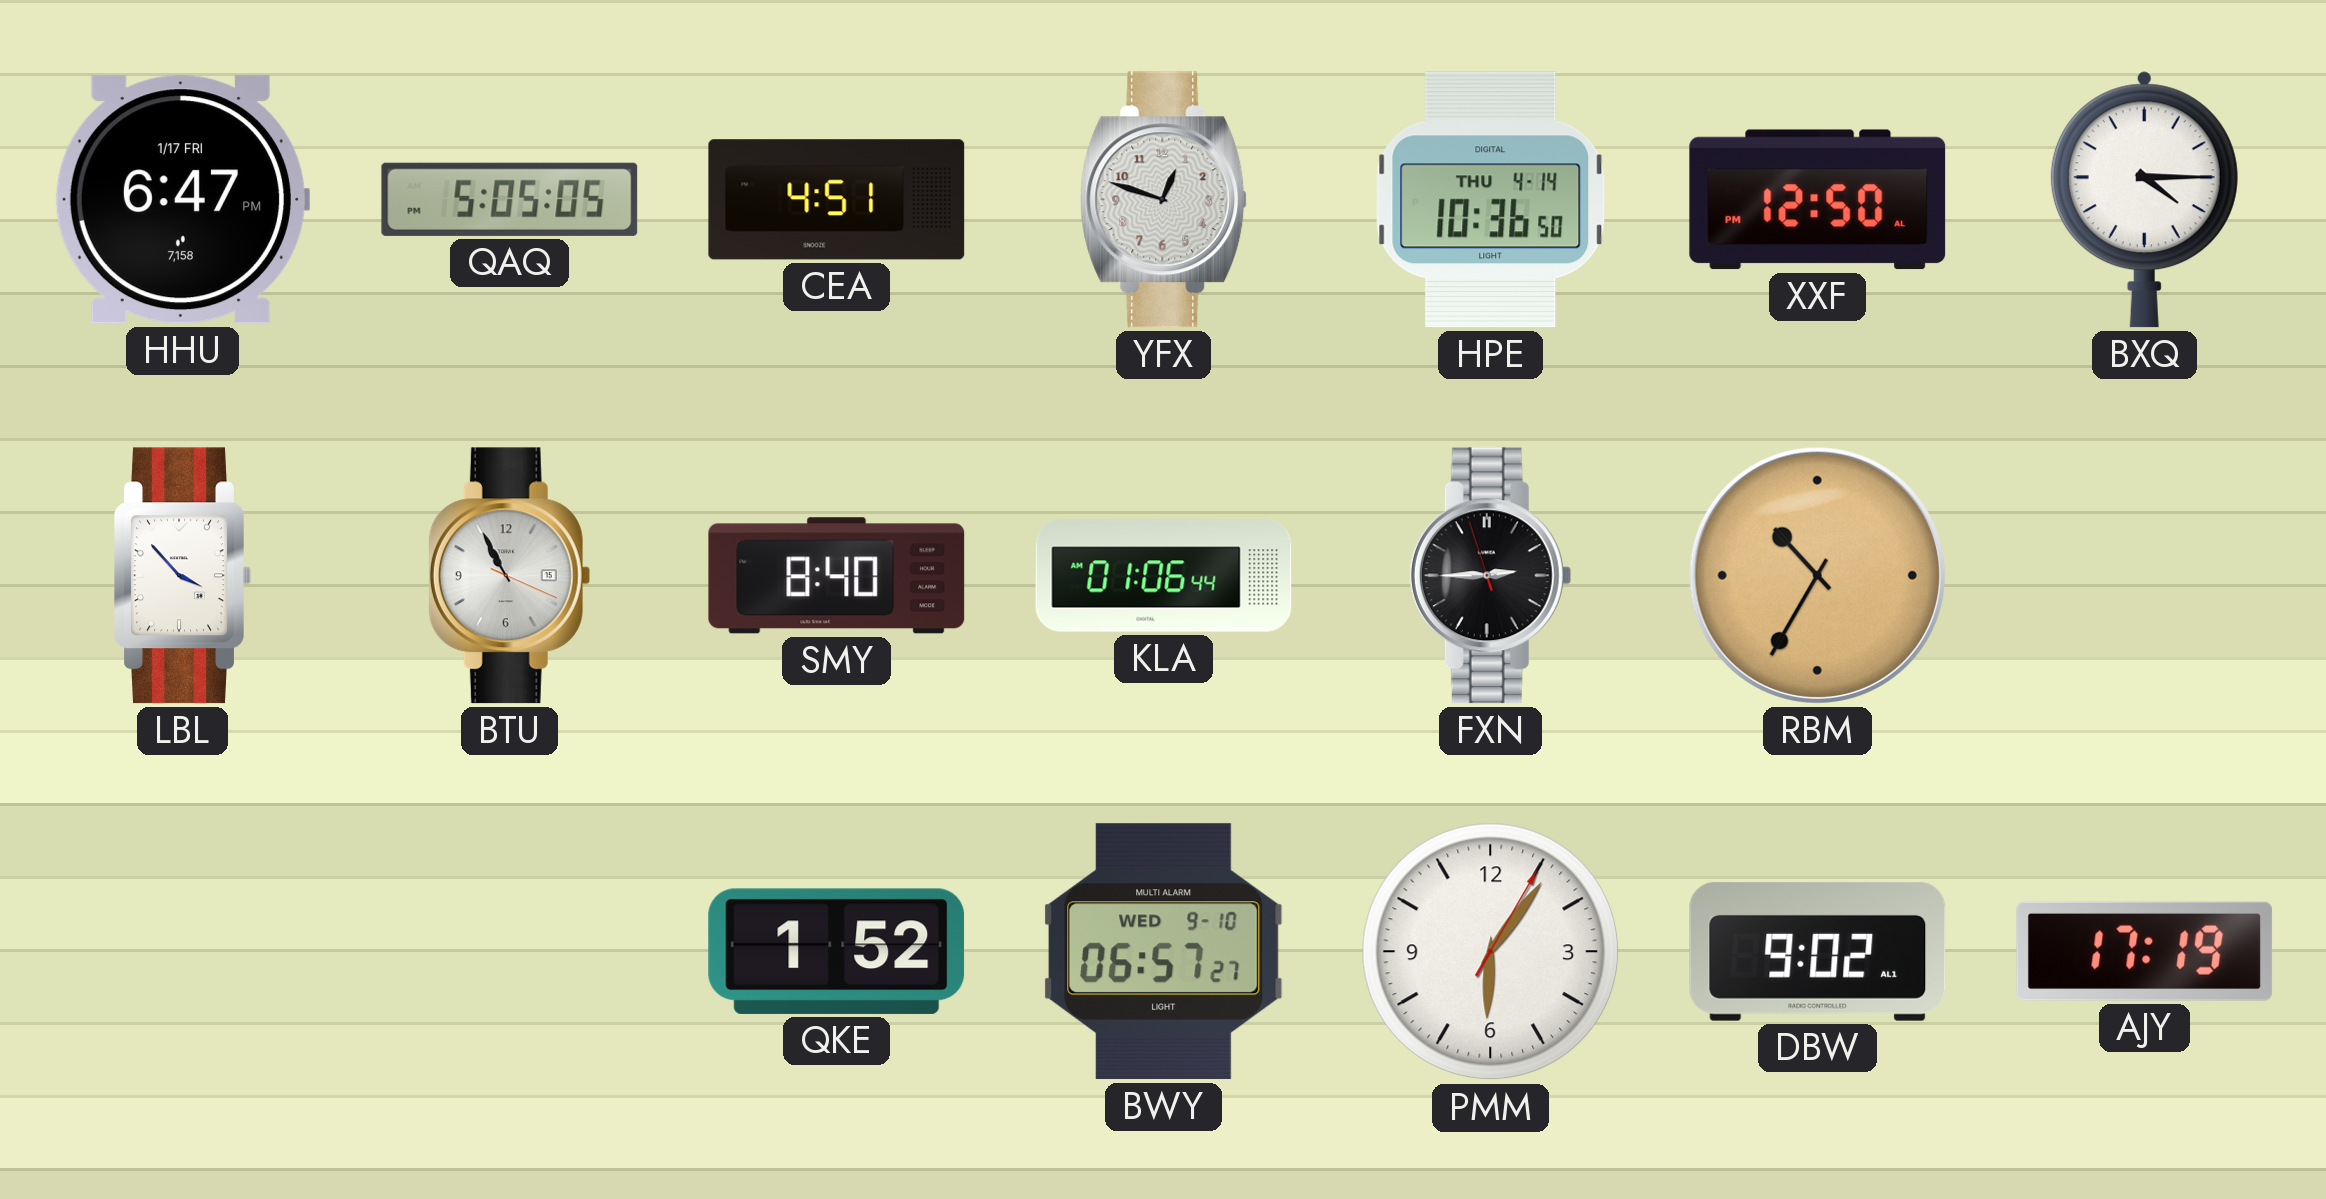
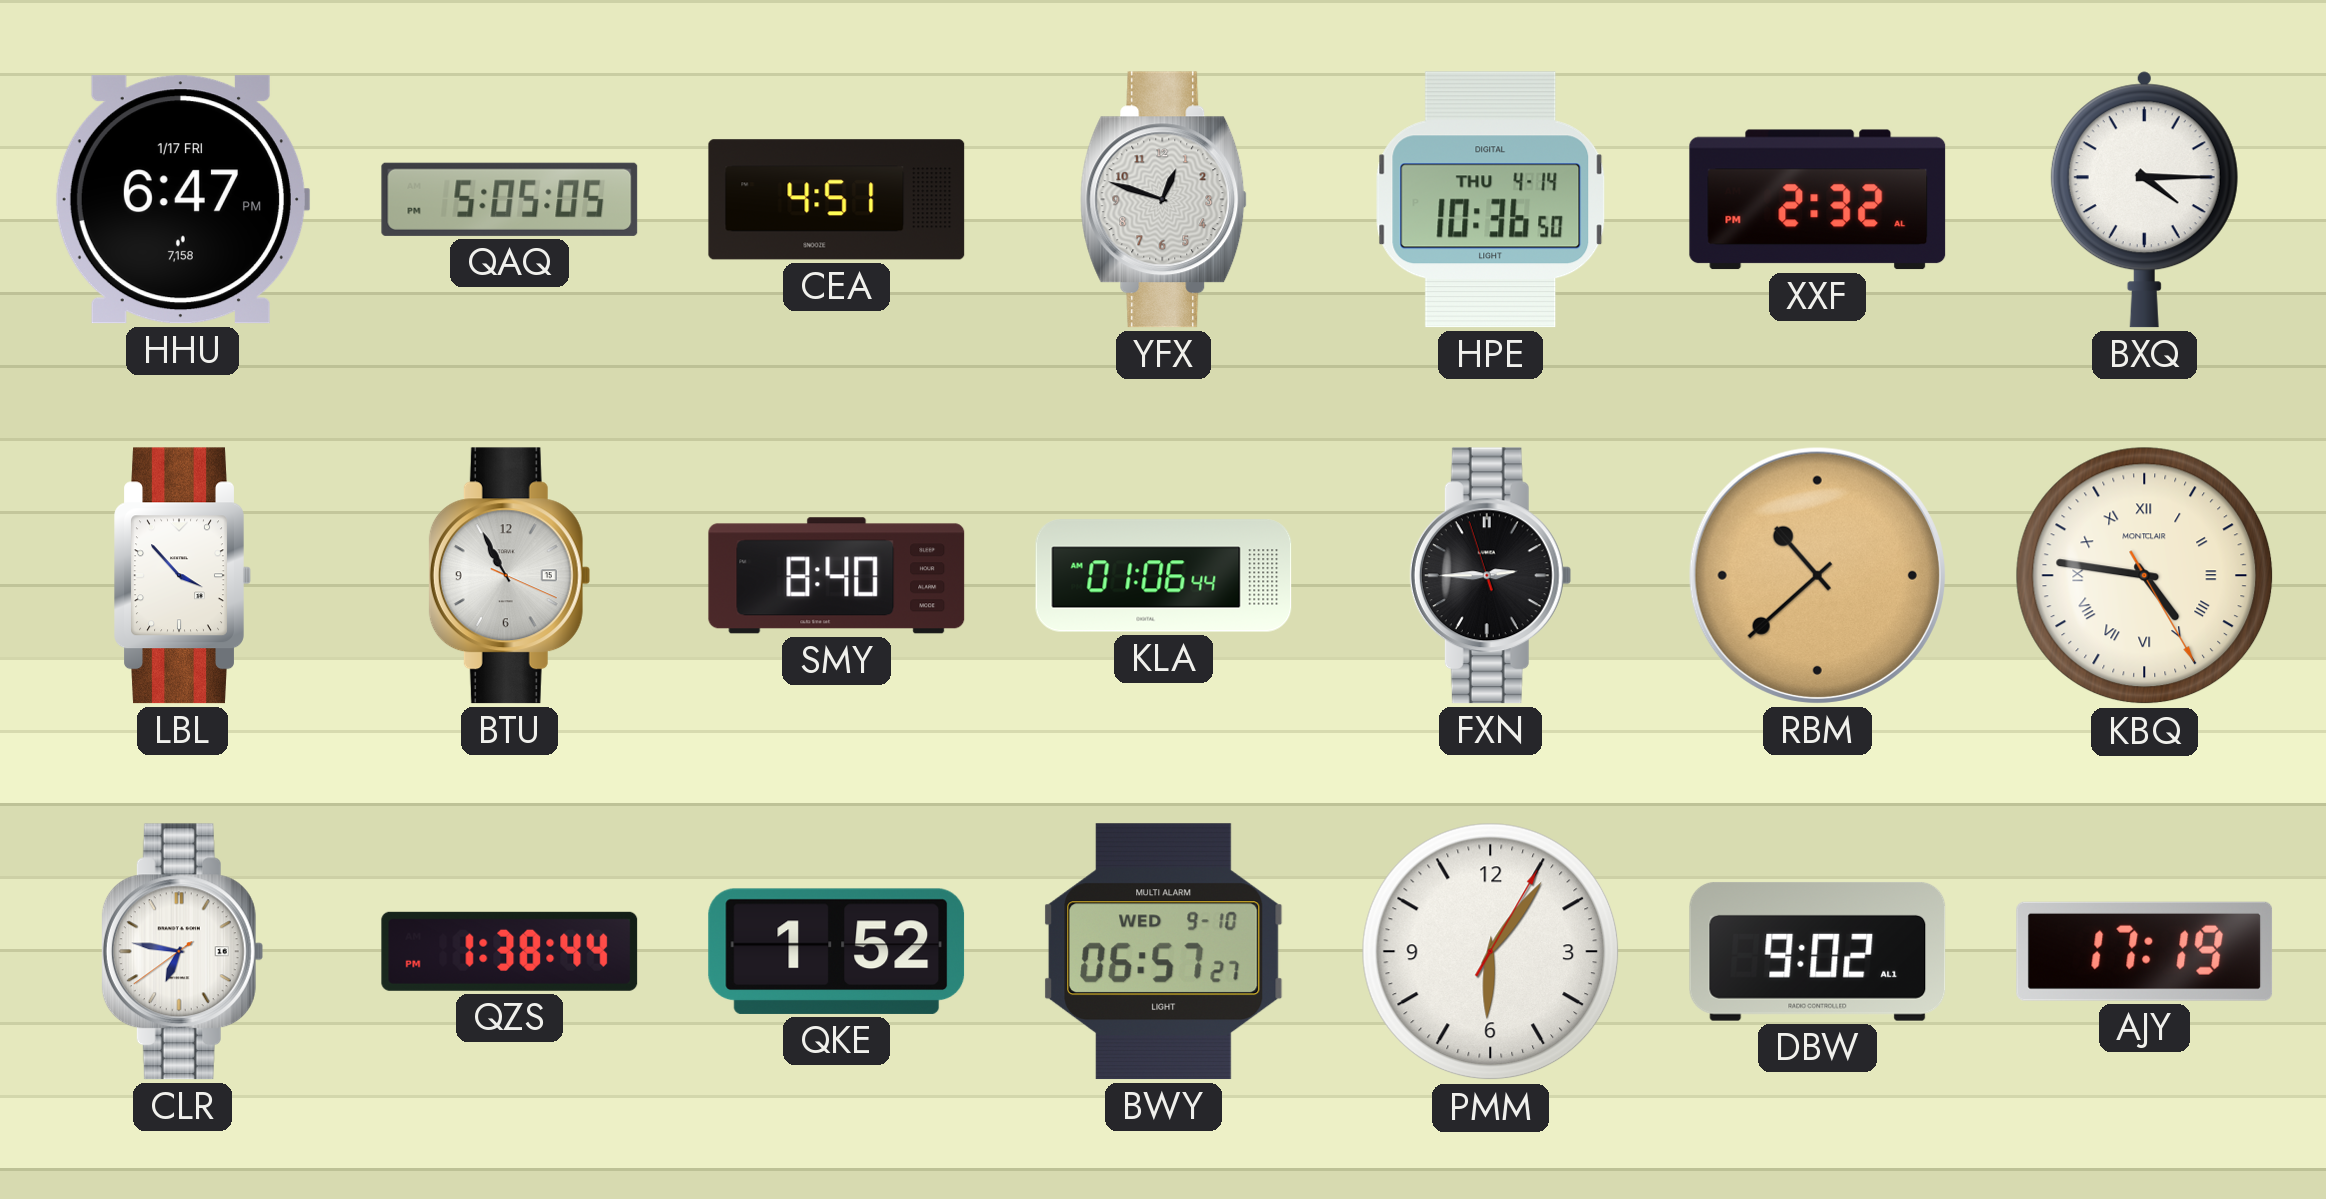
XXF: 12:50 -> 2:32
RBM: 10:35 -> 10:38
KBQ: none -> 4:46
CLR: none -> 6:46
QZS: none -> 1:38
